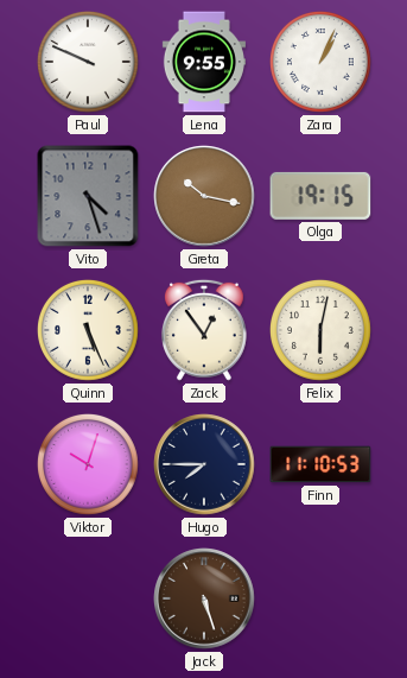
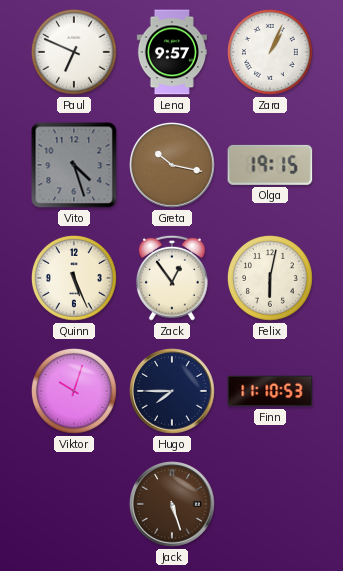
Paul: 9:49 -> 6:49
Lena: 9:55 -> 9:57
